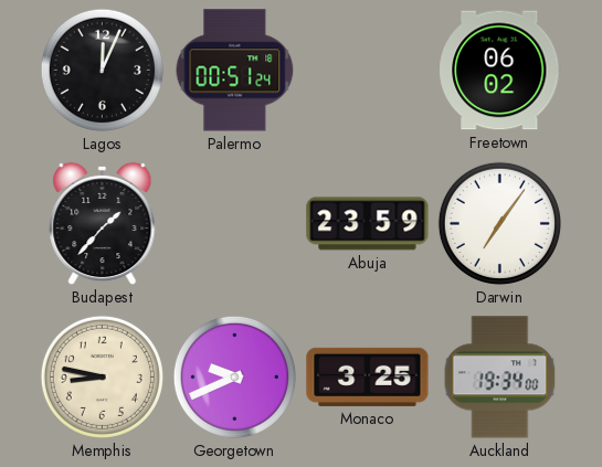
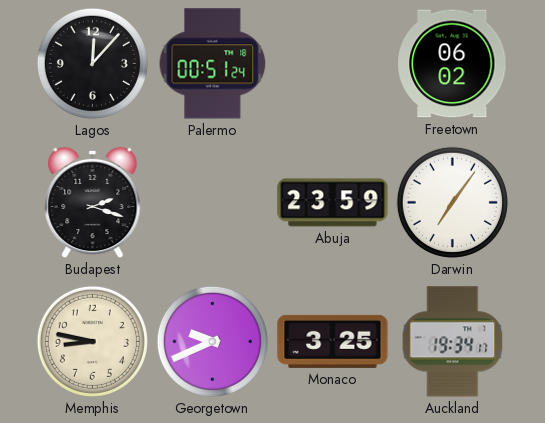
Lagos: 12:04 -> 12:07
Budapest: 1:37 -> 2:18
Auckland: 19:34:00 -> 19:34:17
